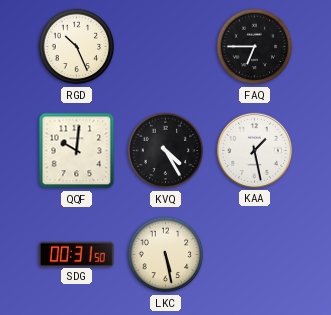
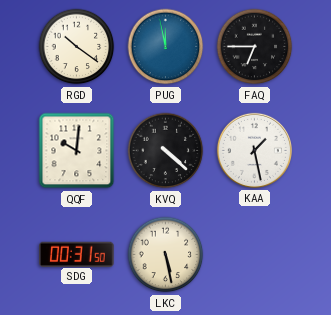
RGD: 10:26 -> 10:21
PUG: none -> 11:58
KVQ: 4:25 -> 4:22
